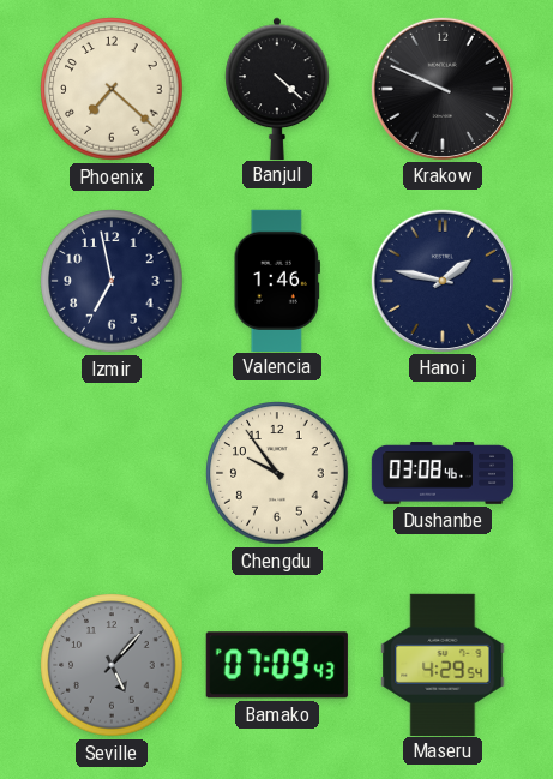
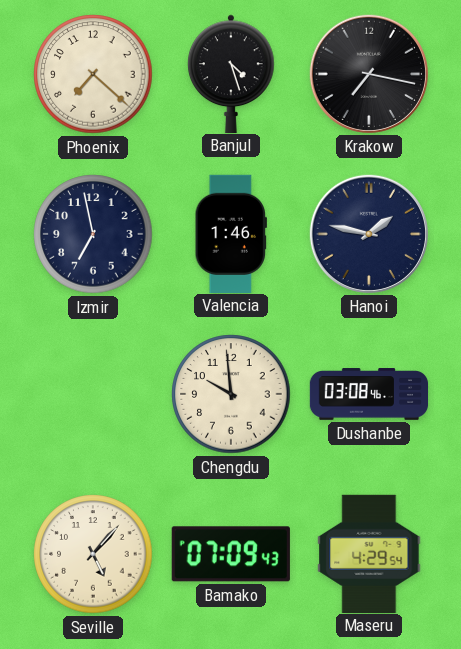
Banjul: 4:22 -> 4:27
Krakow: 9:49 -> 7:17
Chengdu: 9:54 -> 9:59
Seville dial: grey -> cream
